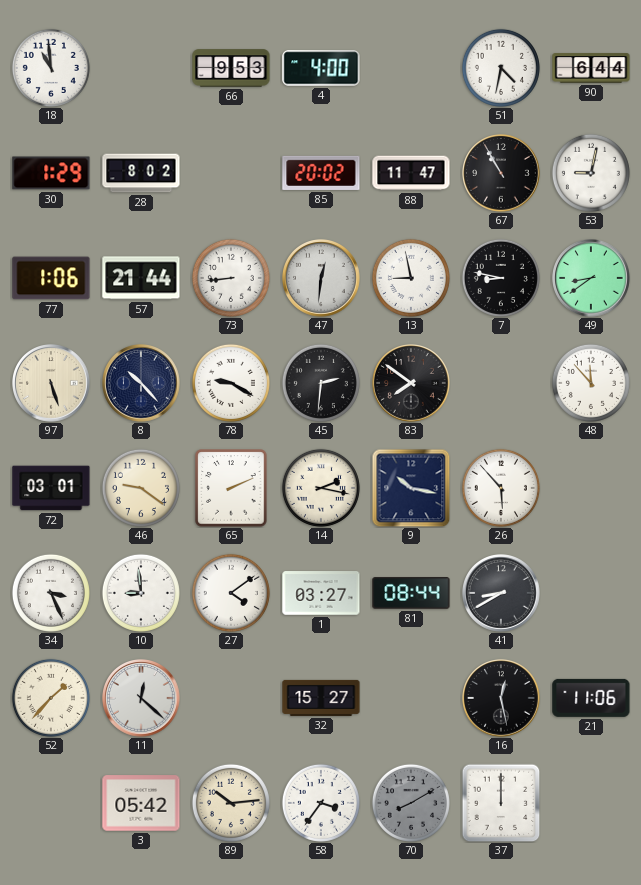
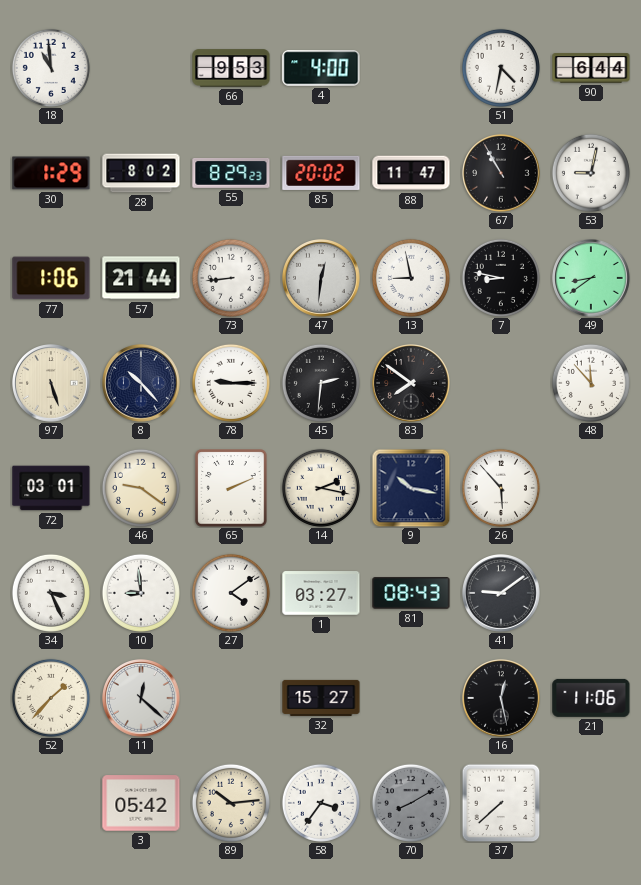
55: none -> 8:29
78: 9:20 -> 9:15
81: 08:44 -> 08:43
41: 8:40 -> 9:09
37: 12:00 -> 7:38
